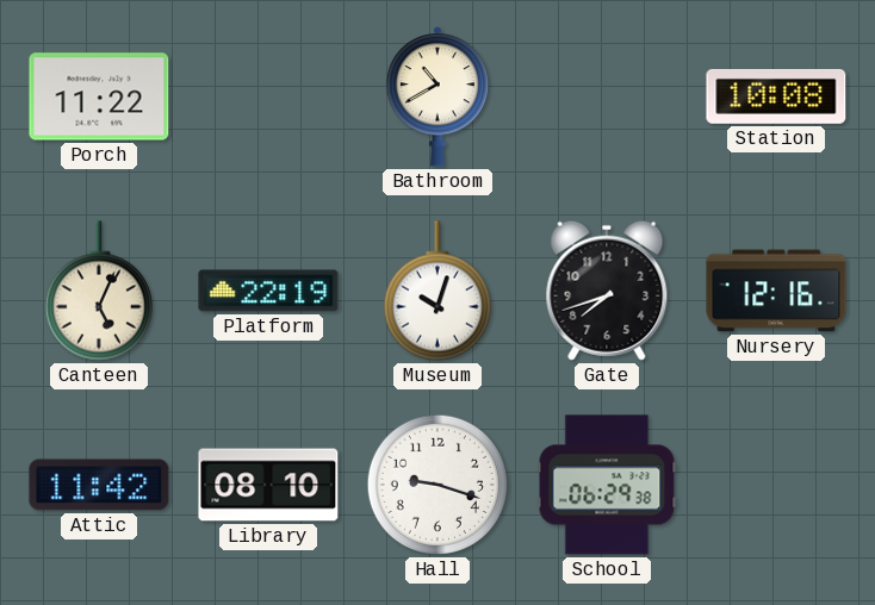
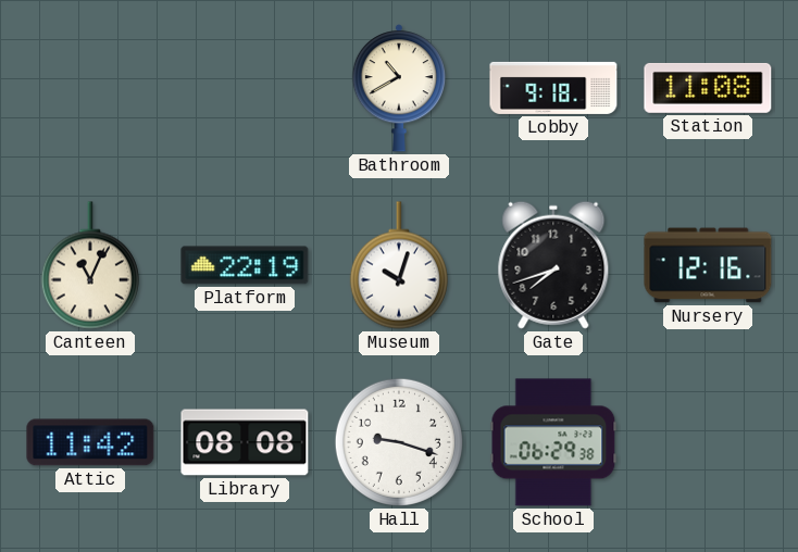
Porch: 11:22 -> none
Lobby: none -> 9:18
Station: 10:08 -> 11:08
Canteen: 5:04 -> 11:04
Library: 08:10 -> 08:08
